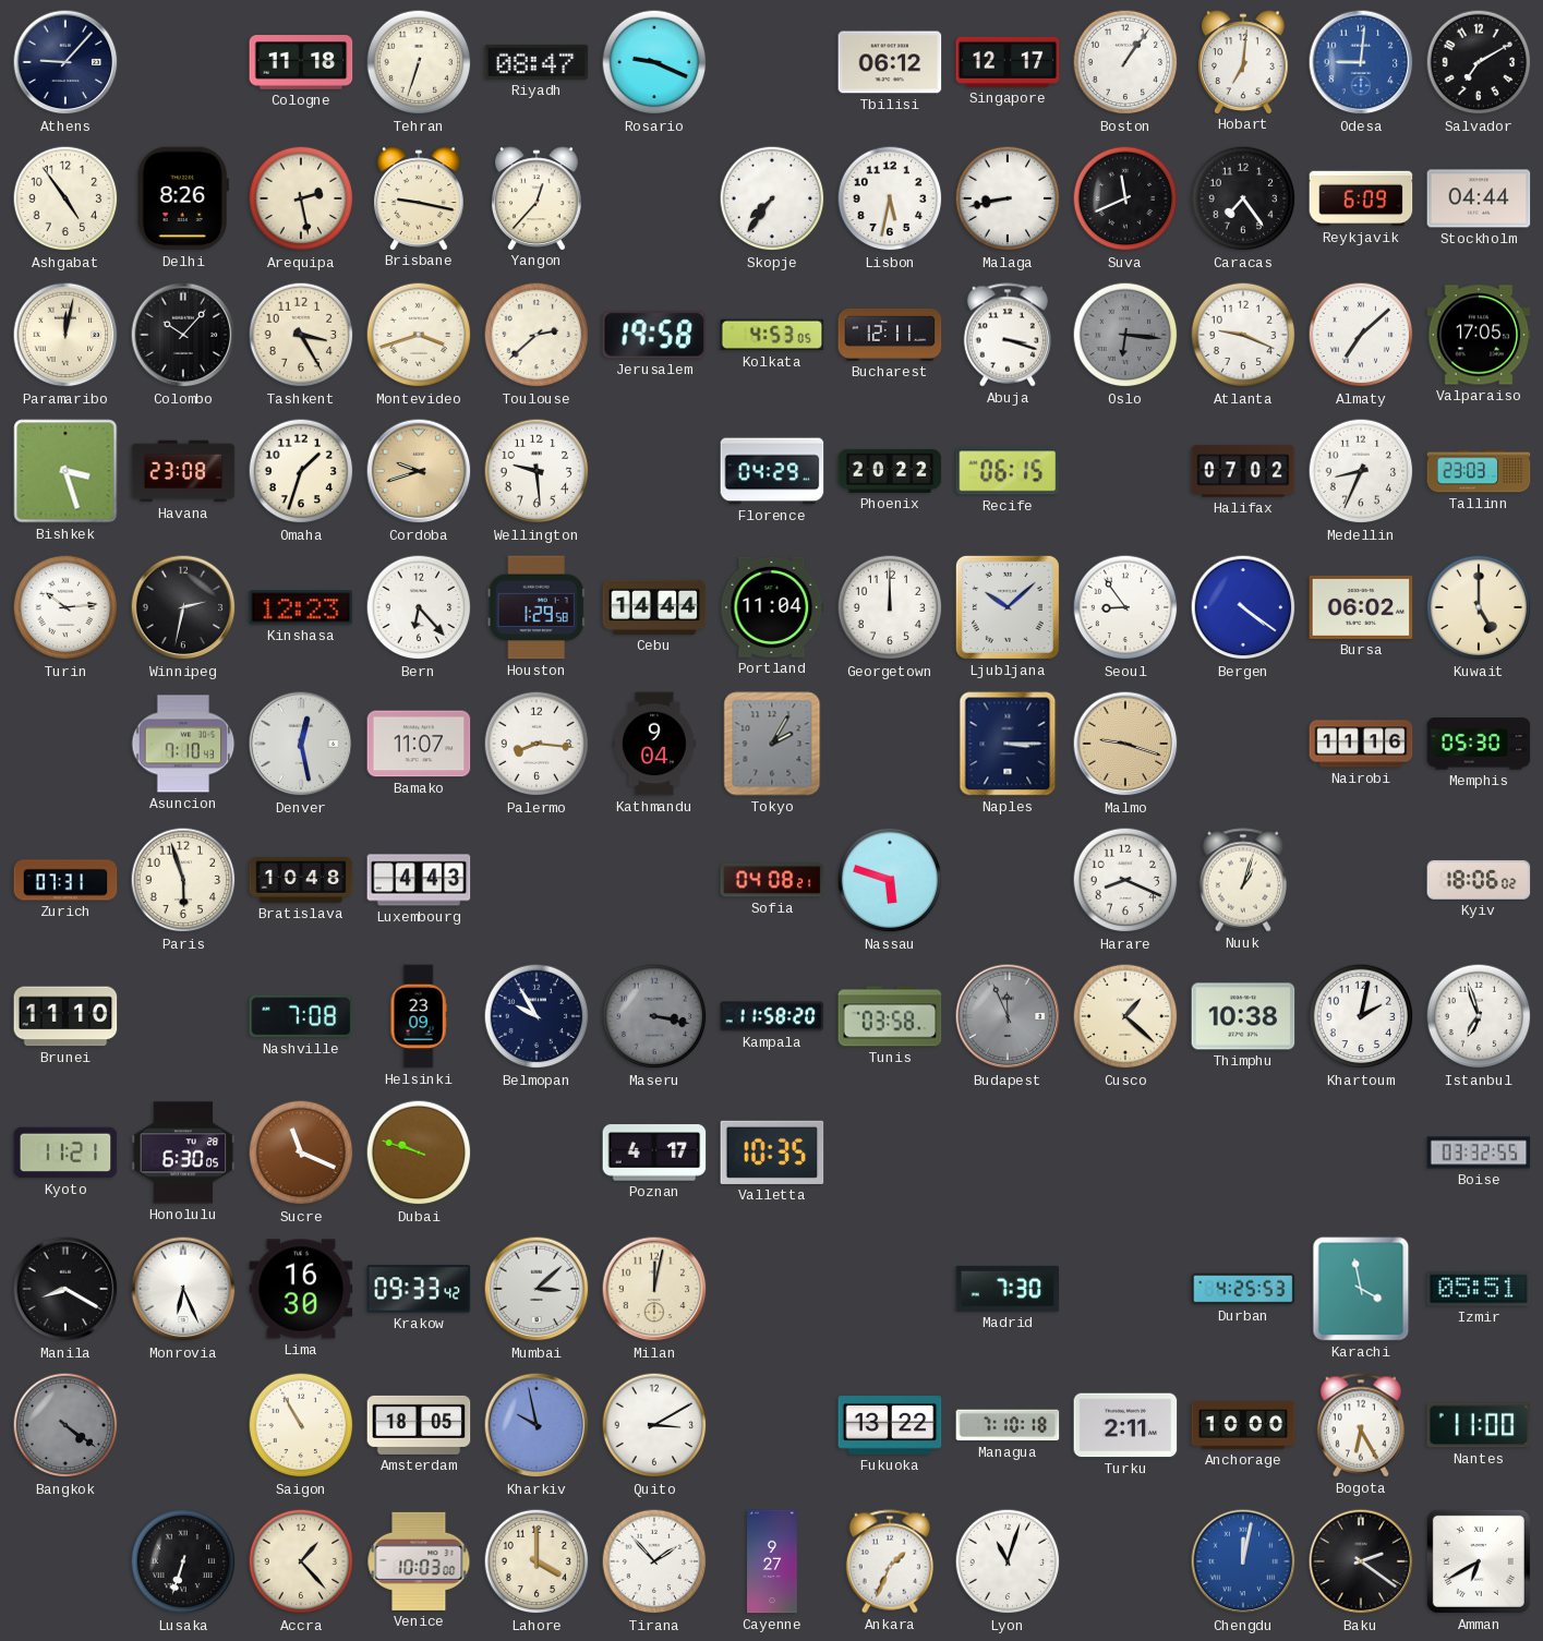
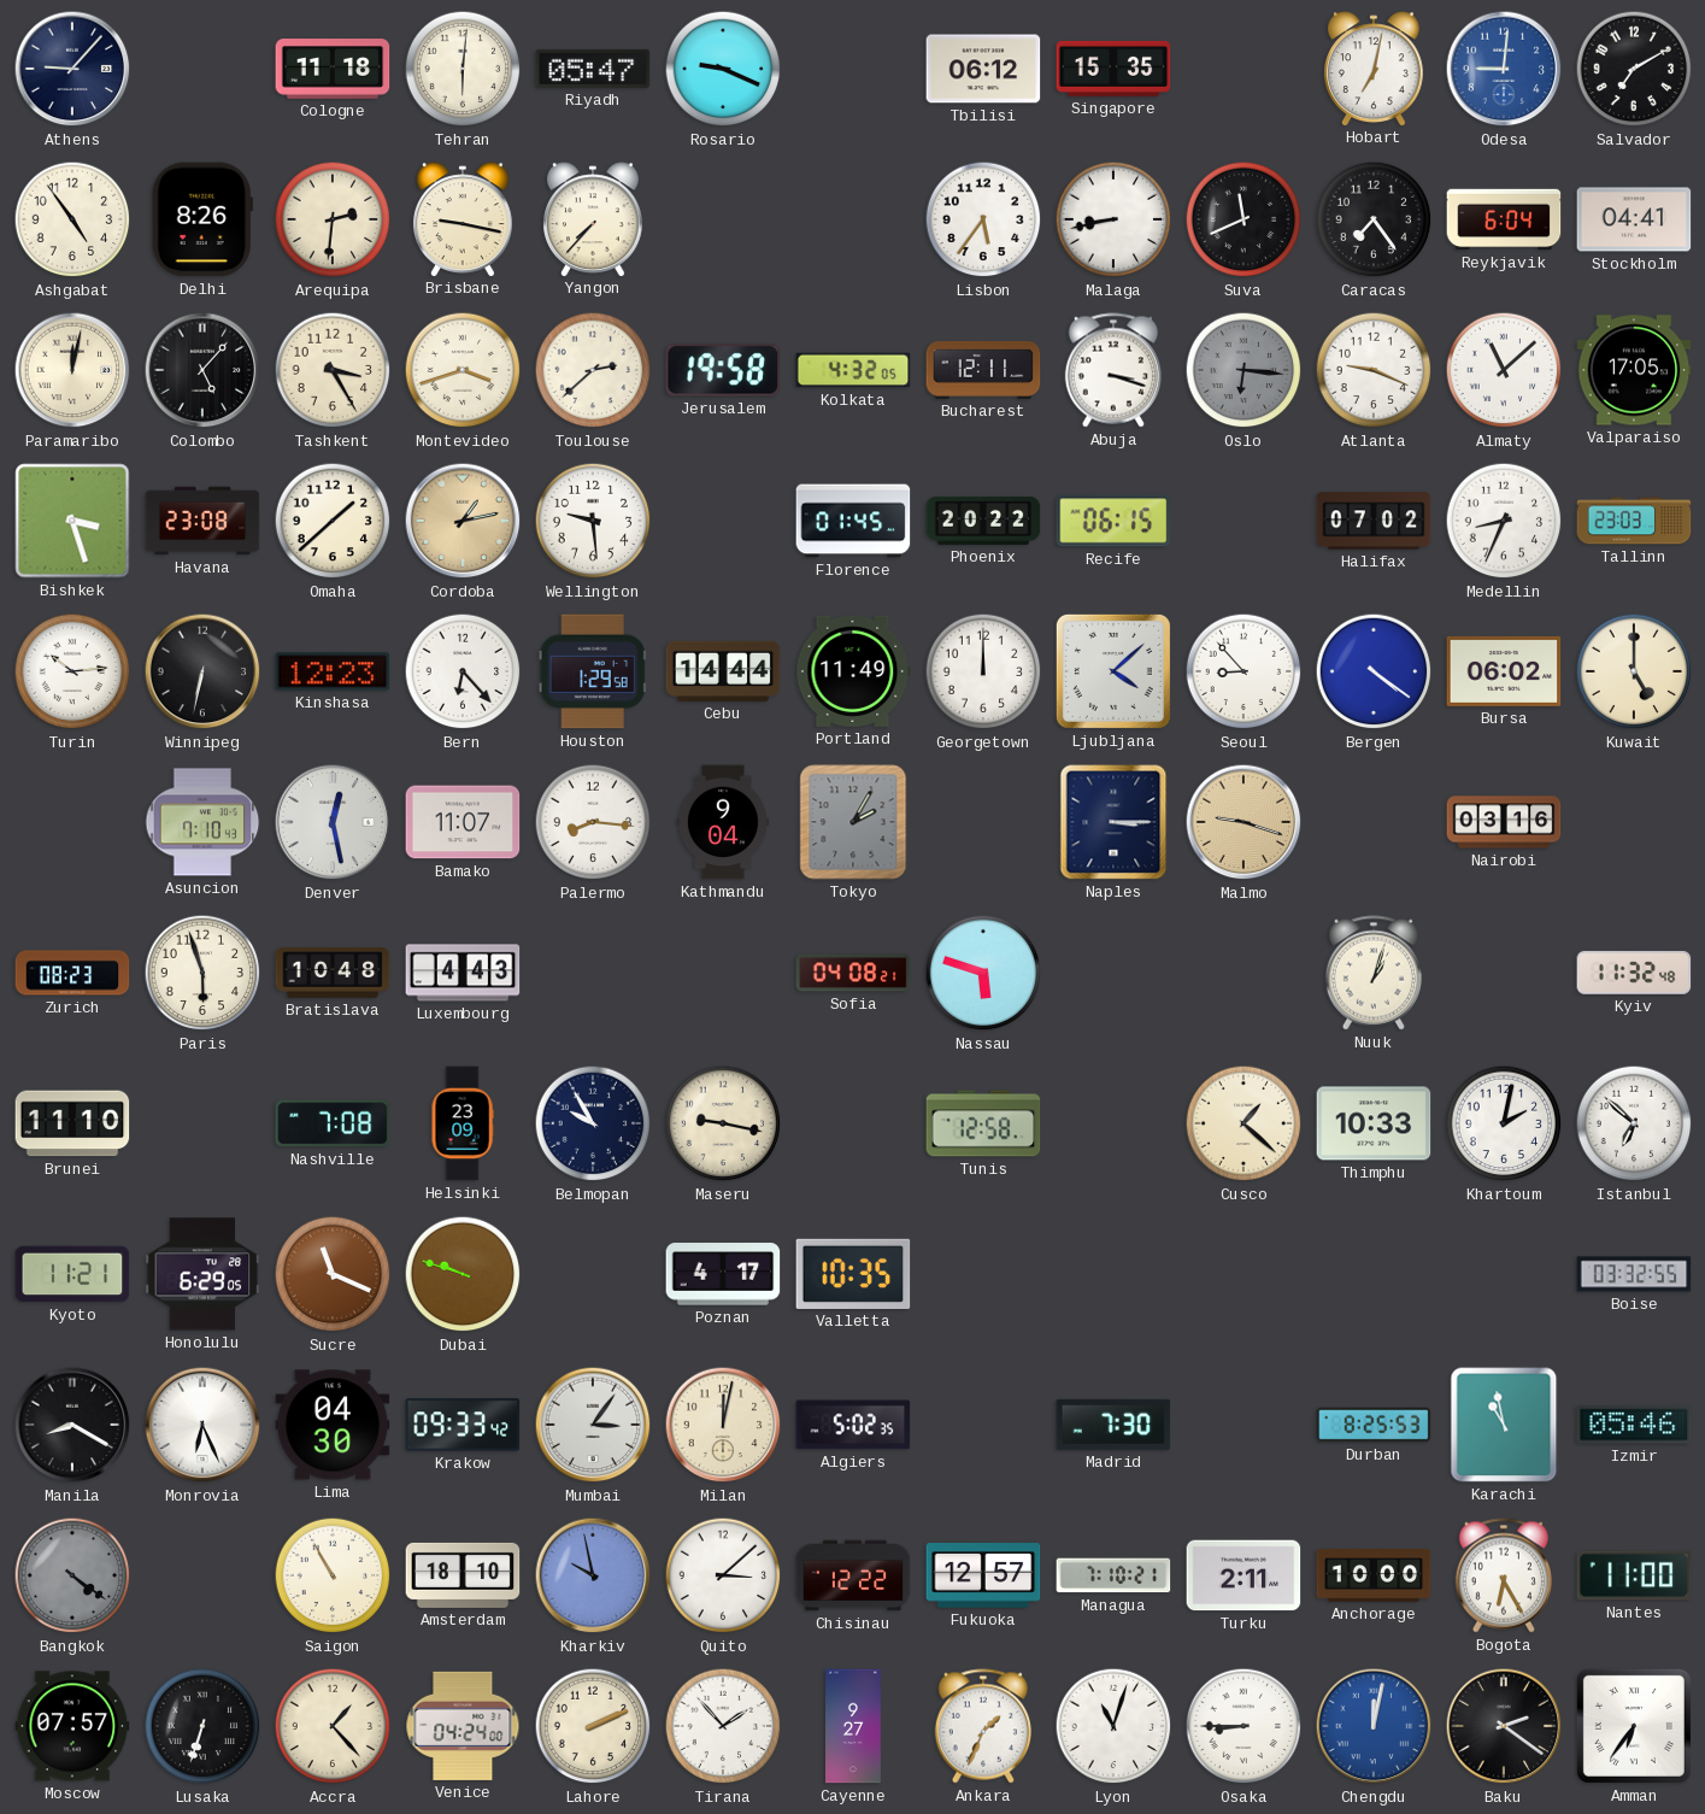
Tehran: 6:33 -> 6:01
Riyadh: 08:47 -> 05:47
Singapore: 12:17 -> 15:35
Boston: 1:06 -> none
Hobart: 7:01 -> 7:02
Arequipa: 2:28 -> 2:31
Yangon: 12:37 -> 7:37
Skopje: 7:36 -> none
Lisbon: 5:32 -> 5:36
Reykjavik: 6:09 -> 6:04
Stockholm: 04:44 -> 04:41
Colombo: 10:07 -> 5:07
Kolkata: 4:53 -> 4:32
Almaty: 7:08 -> 11:08
Omaha: 1:33 -> 1:38
Cordoba: 9:42 -> 1:13
Florence: 04:29 -> 01:45
Winnipeg: 2:32 -> 6:32
Portland: 11:04 -> 11:49
Ljubljana: 10:08 -> 4:08
Seoul: 8:54 -> 8:53
Nairobi: 11:16 -> 03:16
Memphis: 05:30 -> none
Zurich: 07:31 -> 08:23
Harare: 8:19 -> none
Kyiv: 18:06 -> 11:32
Maseru: 3:17 -> 9:17
Maseru dial: grey -> cream
Kampala: 11:58 -> none
Tunis: 03:58 -> 12:58
Budapest: 11:56 -> none
Thimphu: 10:38 -> 10:33
Istanbul: 6:57 -> 6:52
Honolulu: 6:30 -> 6:29
Lima: 16:30 -> 04:30
Mumbai: 3:08 -> 3:06
Algiers: none -> 5:02
Durban: 4:25 -> 8:25
Karachi: 3:58 -> 10:58
Izmir: 05:51 -> 05:46
Amsterdam: 18:05 -> 18:10
Quito: 3:10 -> 3:08
Chisinau: none -> 12:22
Fukuoka: 13:22 -> 12:57
Managua: 7:10:18 -> 7:10:21
Moscow: none -> 07:57
Venice: 10:03 -> 04:24
Lahore: 4:00 -> 2:11
Osaka: none -> 8:45
Amman: 6:40 -> 6:36
